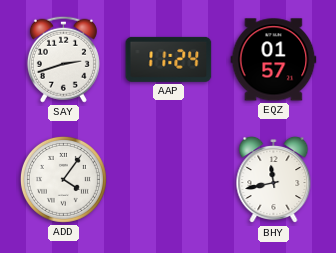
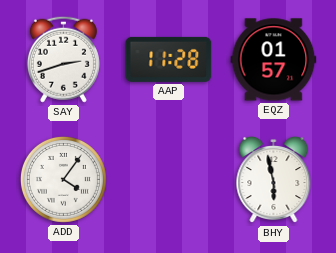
AAP: 11:24 -> 11:28
BHY: 11:43 -> 5:58
